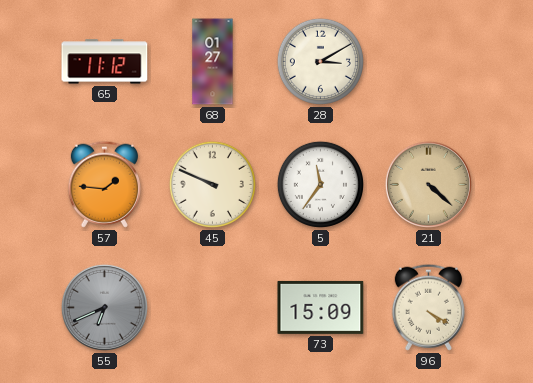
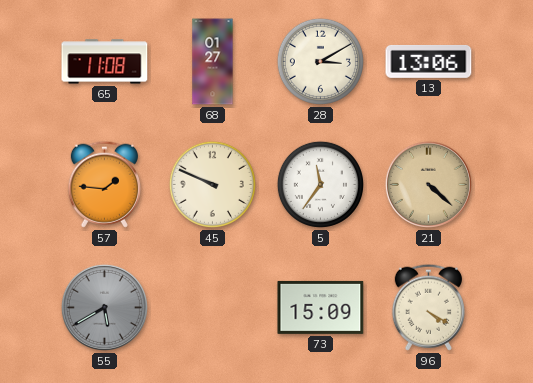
65: 11:12 -> 11:08
13: none -> 13:06
55: 6:41 -> 5:40
